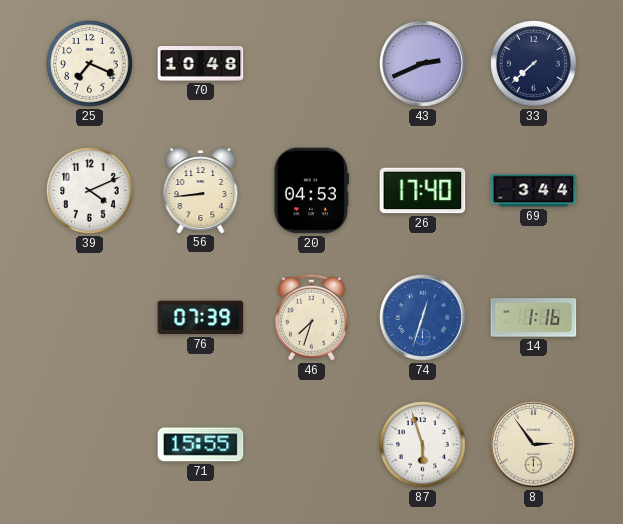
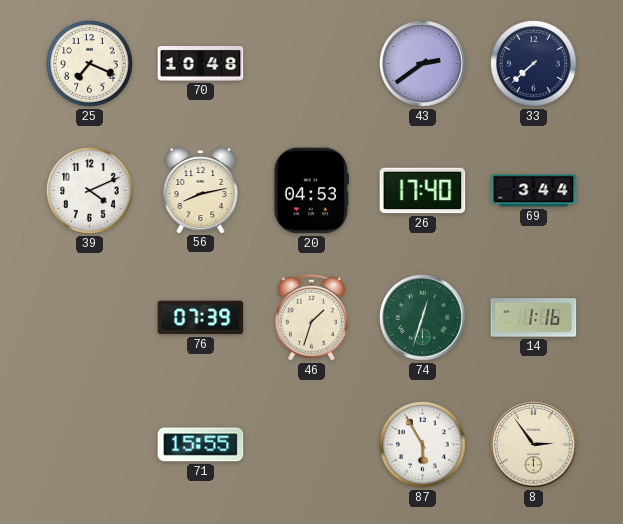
43: 2:41 -> 2:39
56: 8:44 -> 8:13
46: 7:33 -> 1:33
74 dial: blue -> green
87: 5:57 -> 5:55
